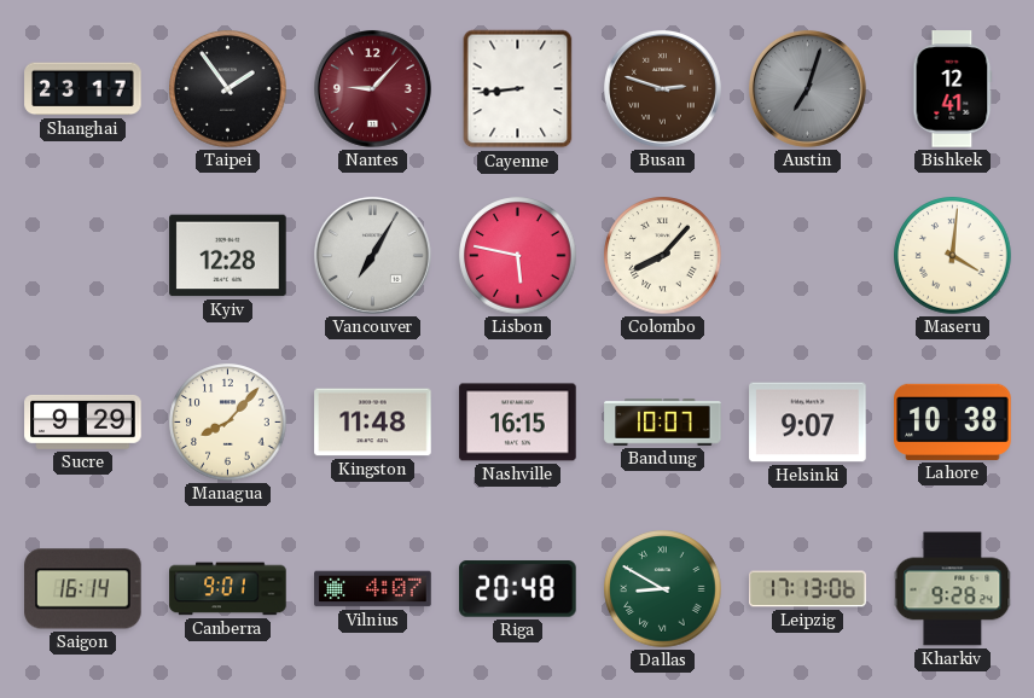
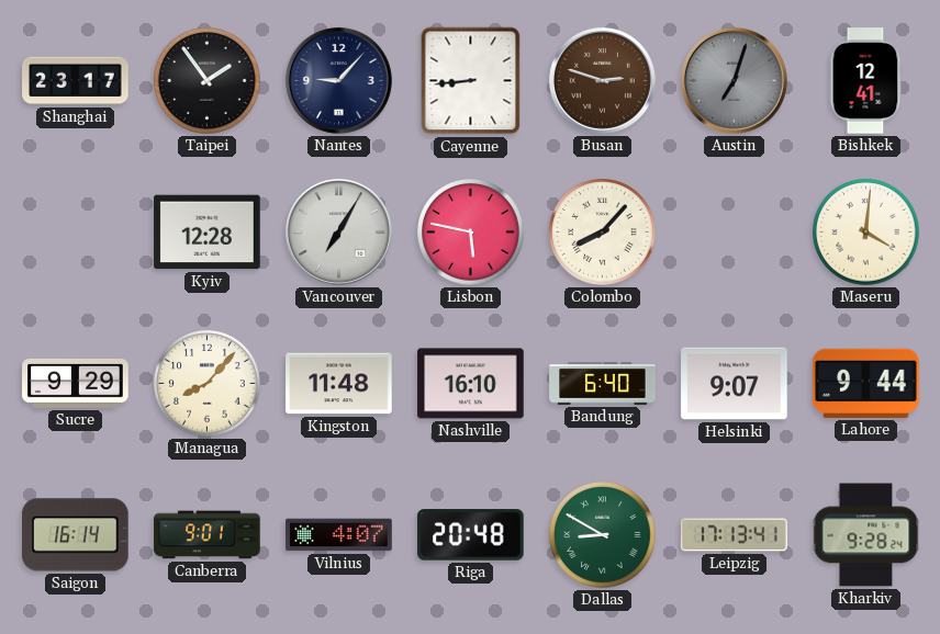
Nantes dial: burgundy -> navy
Nashville: 16:15 -> 16:10
Bandung: 10:07 -> 6:40
Lahore: 10:38 -> 9:44
Leipzig: 17:13:06 -> 17:13:41
